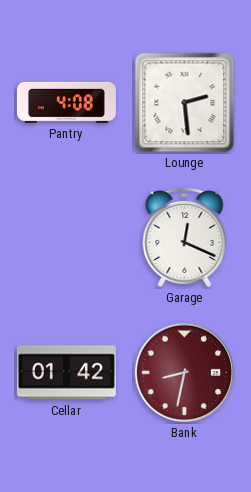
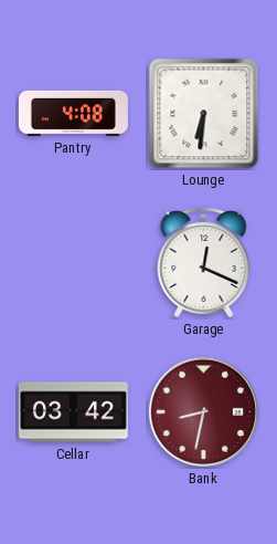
Lounge: 2:29 -> 6:31
Cellar: 01:42 -> 03:42
